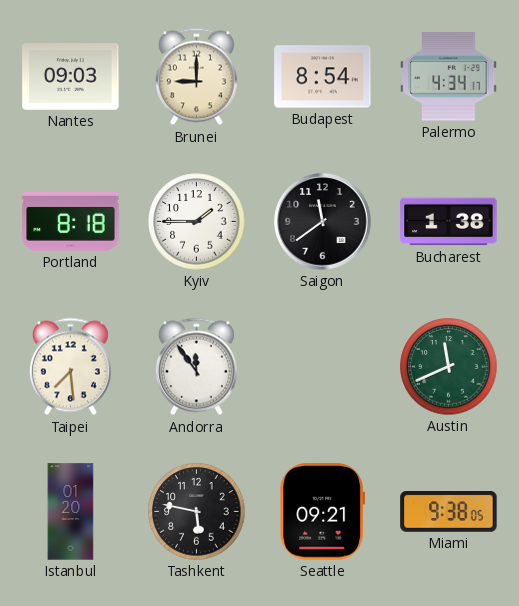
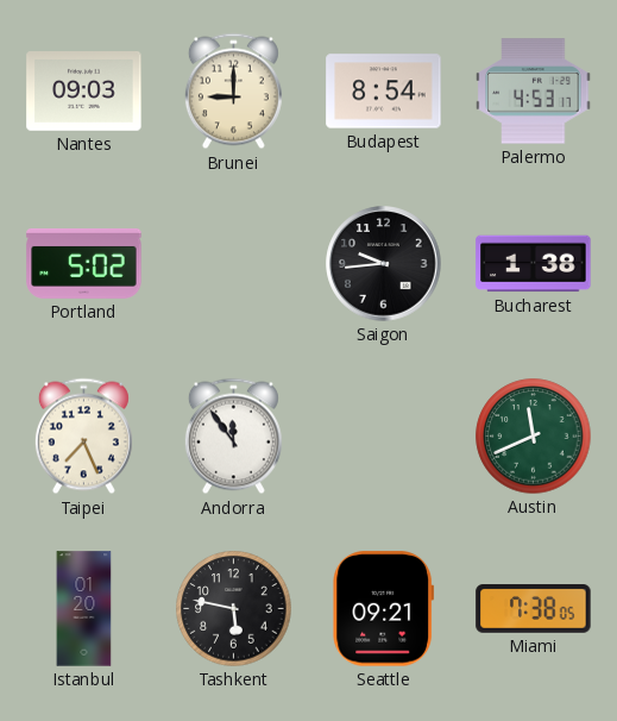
Palermo: 4:34 -> 4:53
Portland: 8:18 -> 5:02
Kyiv: 1:45 -> none
Saigon: 11:39 -> 9:44
Taipei: 7:29 -> 7:26
Miami: 9:38 -> 7:38
